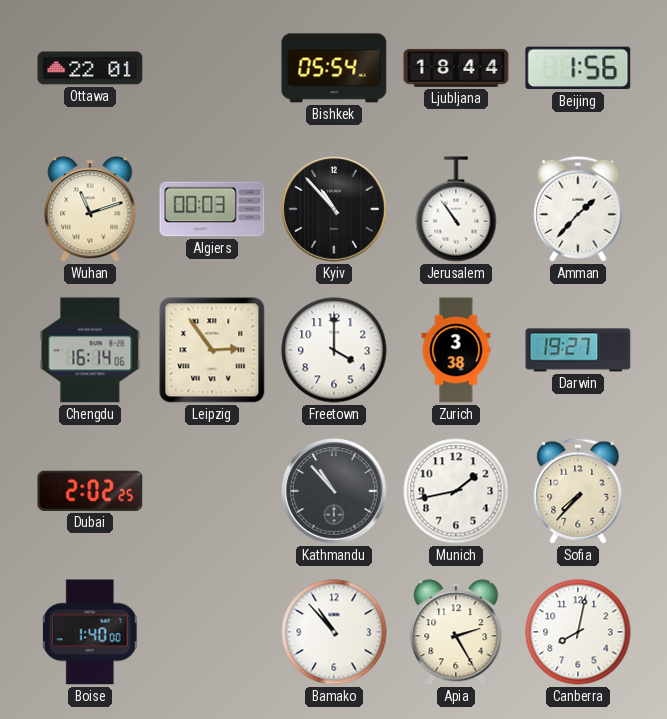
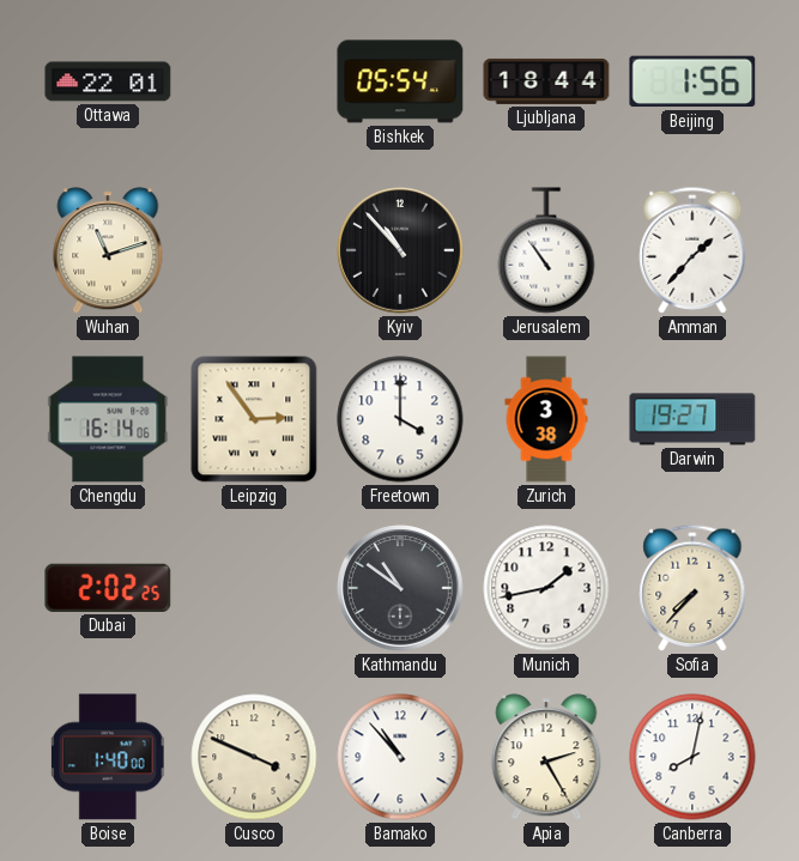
Algiers: 00:03 -> none
Kathmandu: 10:53 -> 10:51
Cusco: none -> 3:49
